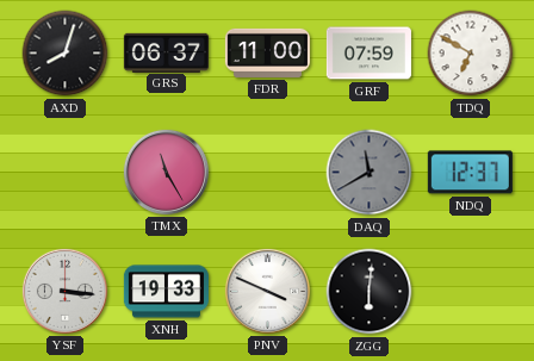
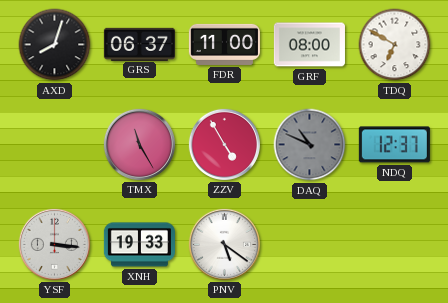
GRF: 07:59 -> 08:00
ZZV: none -> 4:55
DAQ: 11:40 -> 10:49
PNV: 3:49 -> 5:21
ZGG: 6:01 -> none
